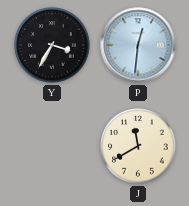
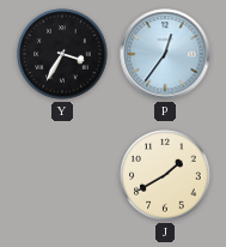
P: 12:31 -> 12:36
J: 11:40 -> 1:40
